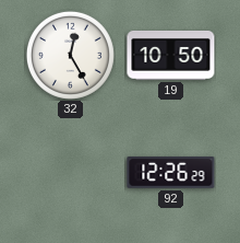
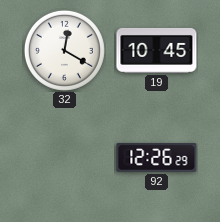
32: 12:25 -> 12:20
19: 10:50 -> 10:45
